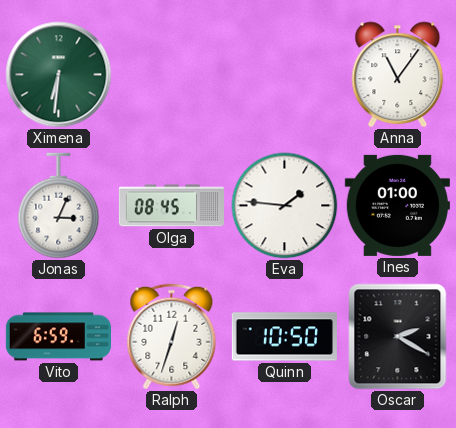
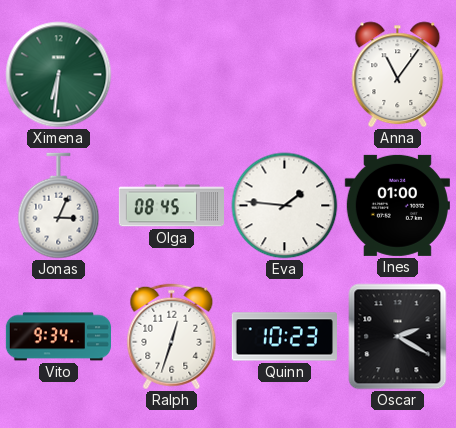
Vito: 6:59 -> 9:34
Quinn: 10:50 -> 10:23
